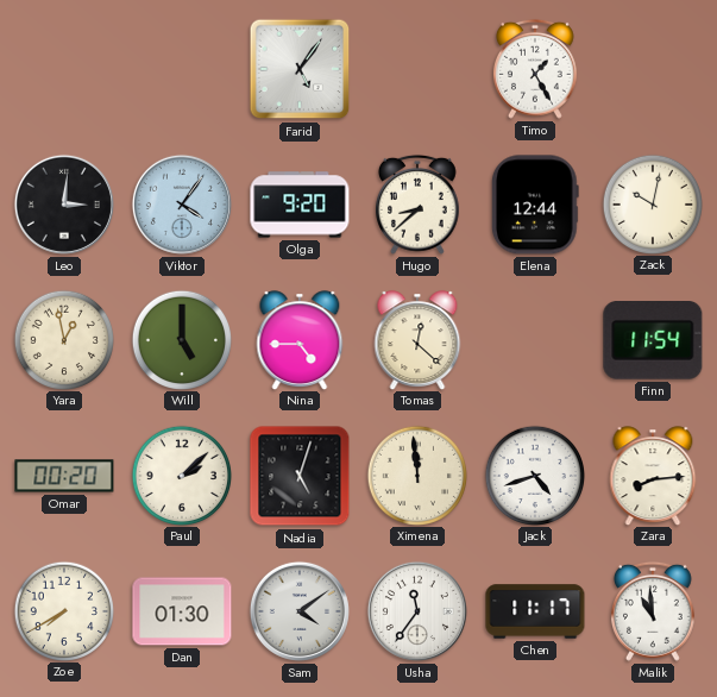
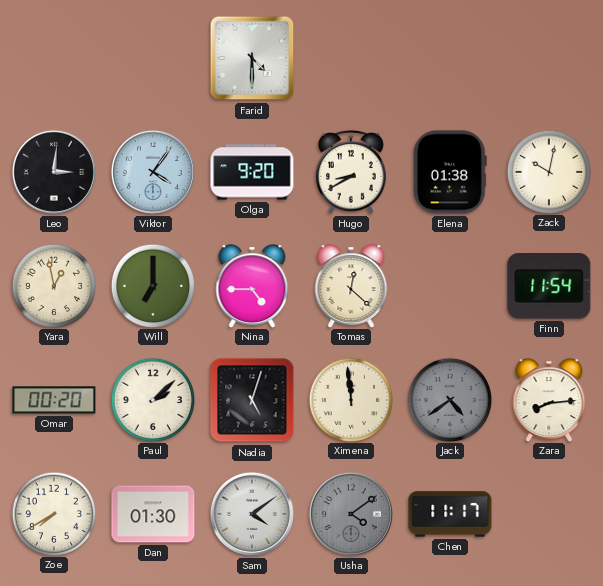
Farid: 5:06 -> 4:30
Timo: 1:25 -> none
Hugo: 8:38 -> 8:40
Elena: 12:44 -> 01:38
Will: 5:00 -> 7:00
Jack: 4:42 -> 4:39
Jack dial: white -> grey
Usha: 11:36 -> 4:09
Usha dial: white -> grey
Malik: 10:59 -> none
